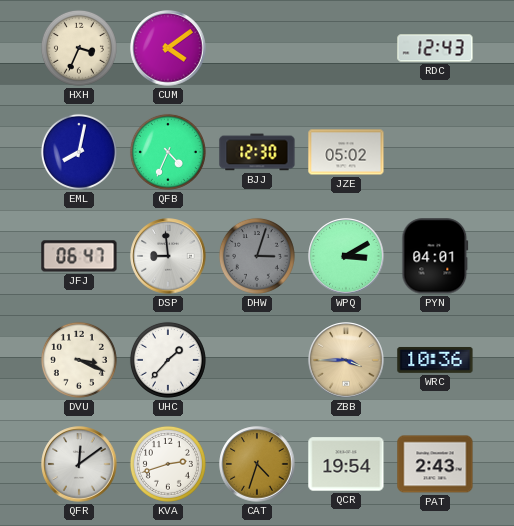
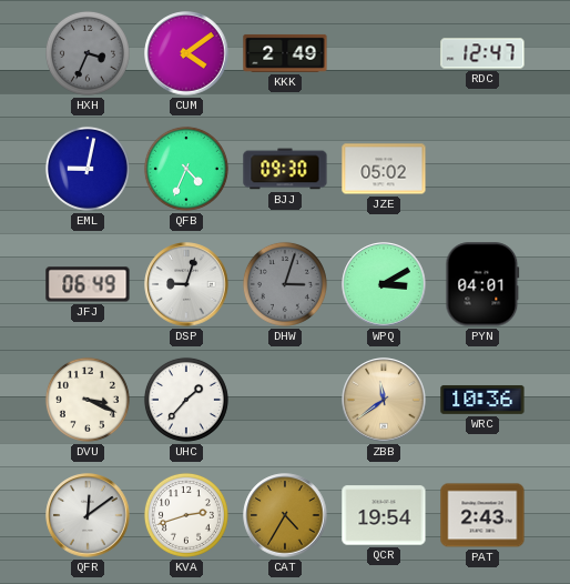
HXH dial: cream -> grey
KKK: none -> 2:49
RDC: 12:43 -> 12:47
EML: 8:02 -> 9:02
BJJ: 12:30 -> 09:30
JFJ: 06:47 -> 06:49
DSP: 8:59 -> 9:03
ZBB: 3:45 -> 11:39
CAT: 4:33 -> 4:35
